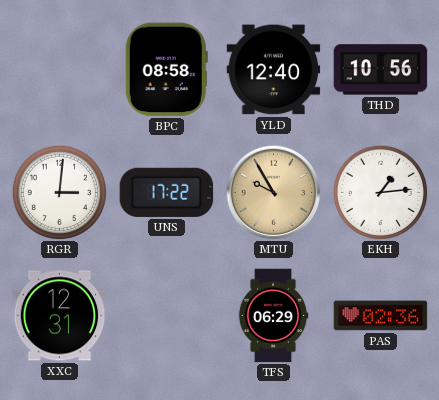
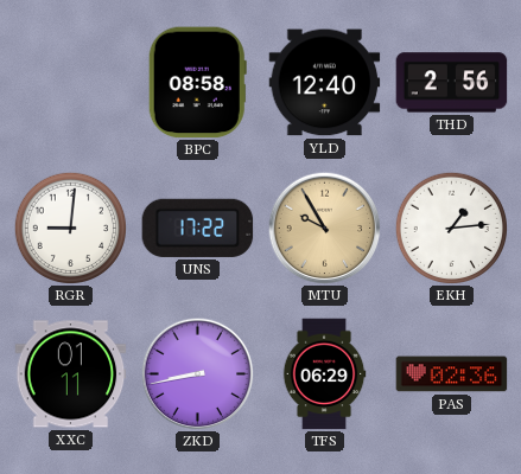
THD: 10:56 -> 2:56
RGR: 3:01 -> 9:01
XXC: 12:31 -> 01:11
ZKD: none -> 8:43
